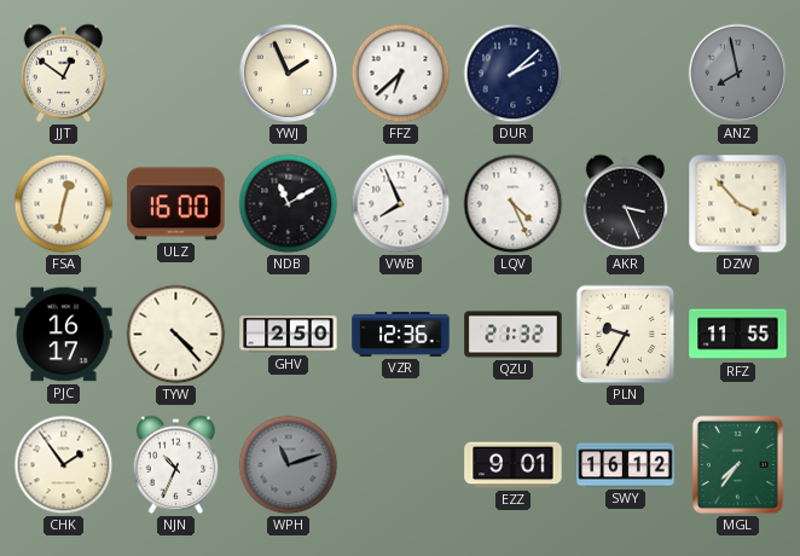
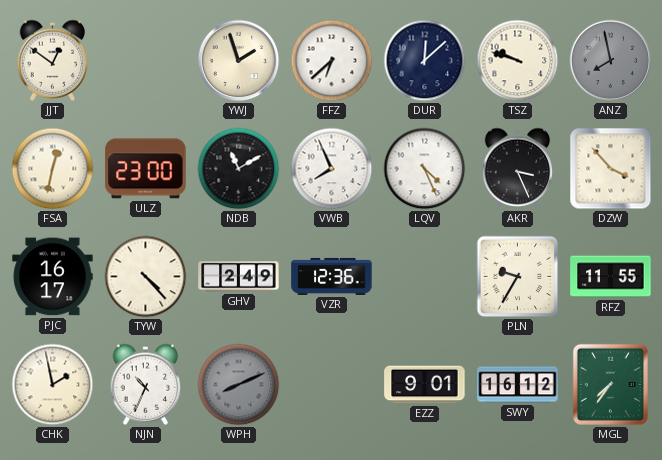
YWJ: 1:56 -> 1:57
DUR: 2:08 -> 12:08
TSZ: none -> 9:48
ULZ: 16:00 -> 23:00
GHV: 2:50 -> 2:49
QZU: 21:32 -> none
CHK: 1:54 -> 1:58
WPH: 11:12 -> 8:11
